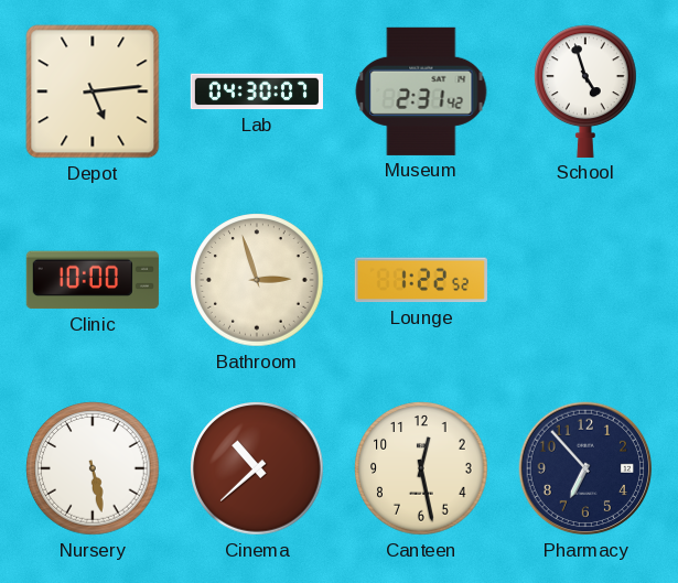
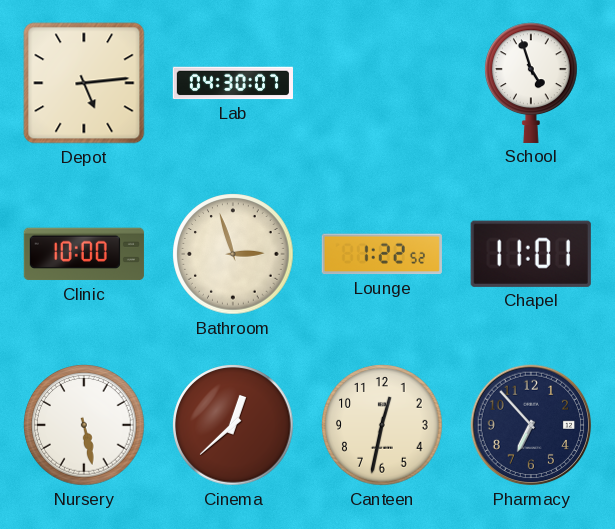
Museum: 2:31 -> none
Chapel: none -> 11:01
Cinema: 10:38 -> 12:38
Canteen: 12:28 -> 12:32
